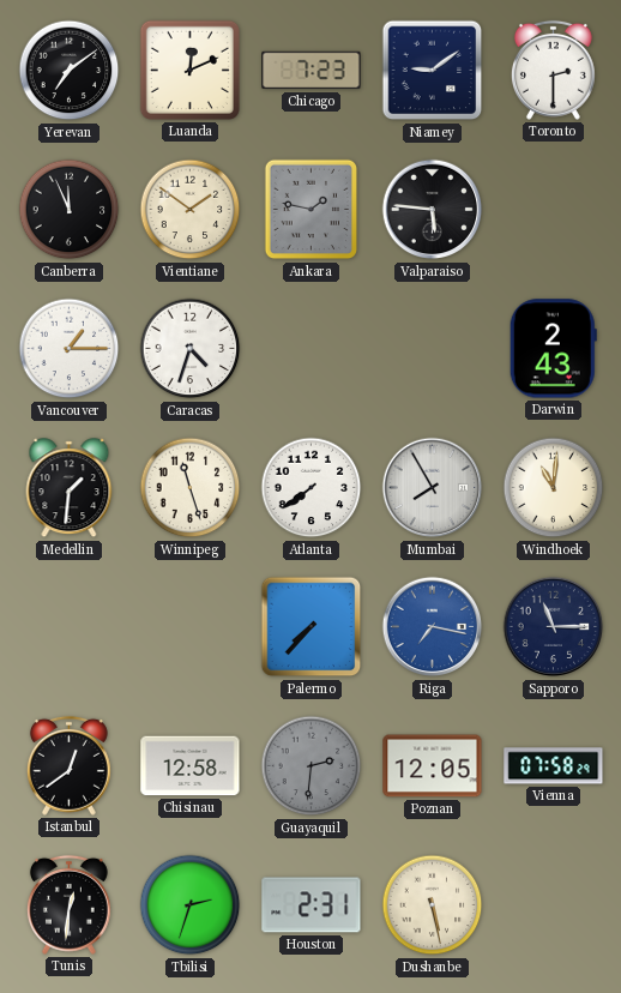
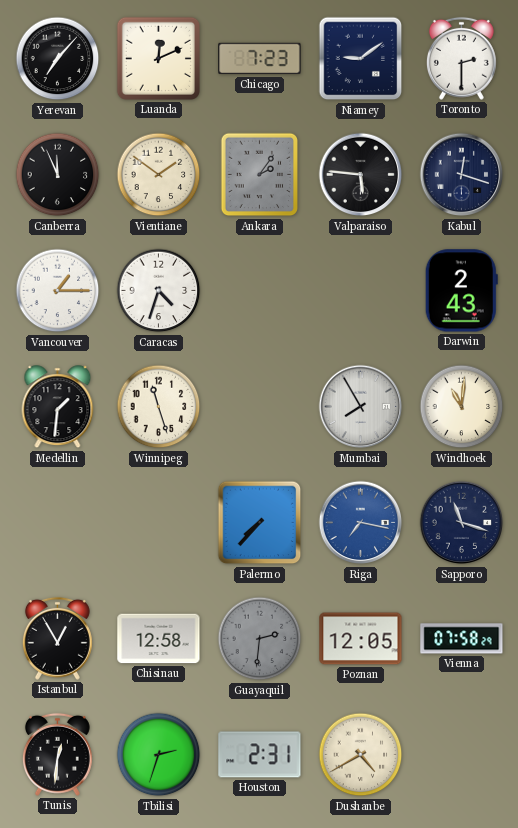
Yerevan: 7:09 -> 7:07
Ankara: 1:47 -> 2:06
Kabul: none -> 12:18
Atlanta: 7:39 -> none
Sapporo: 11:15 -> 11:18
Istanbul: 12:39 -> 12:55
Dushanbe: 5:28 -> 4:40
